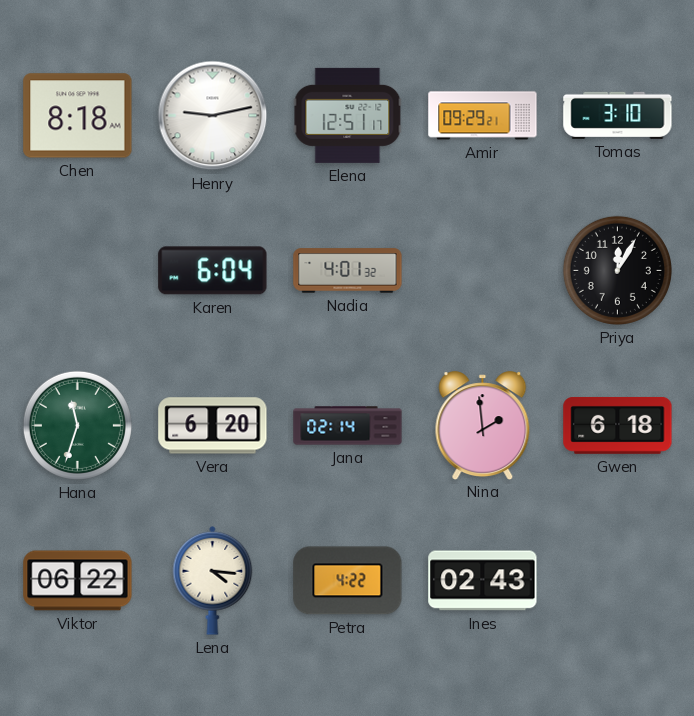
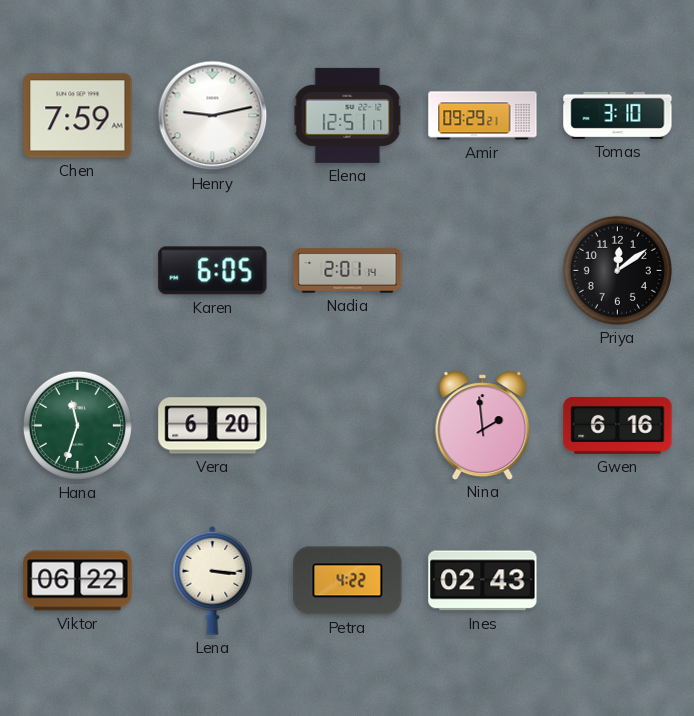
Chen: 8:18 -> 7:59
Karen: 6:04 -> 6:05
Nadia: 4:01 -> 2:01
Priya: 12:05 -> 12:09
Jana: 02:14 -> none
Gwen: 6:18 -> 6:16
Lena: 4:16 -> 3:16
